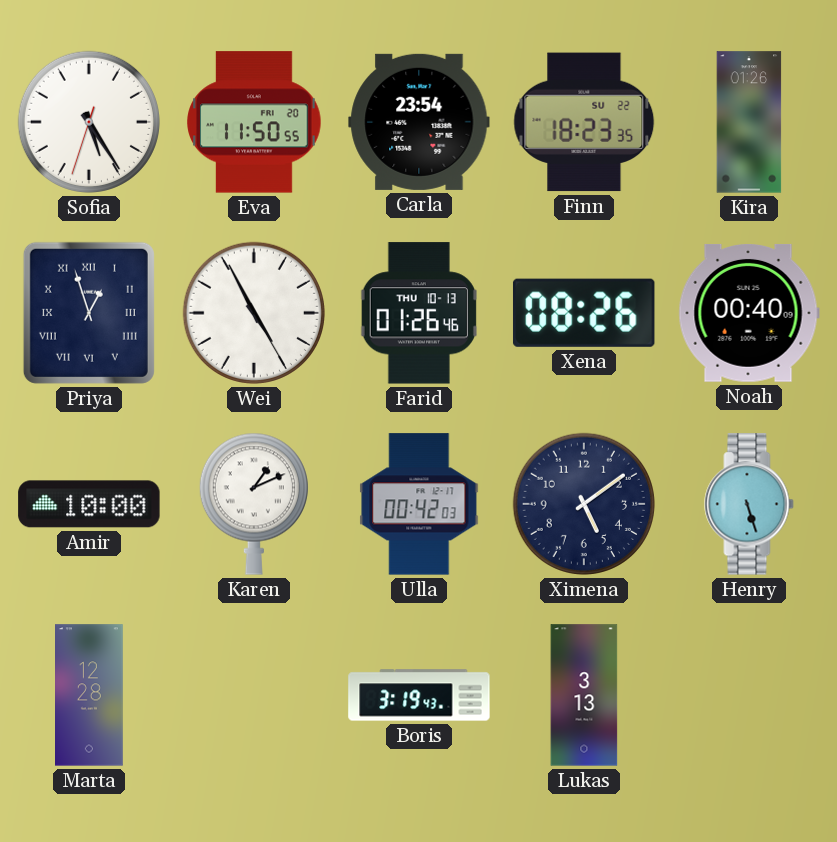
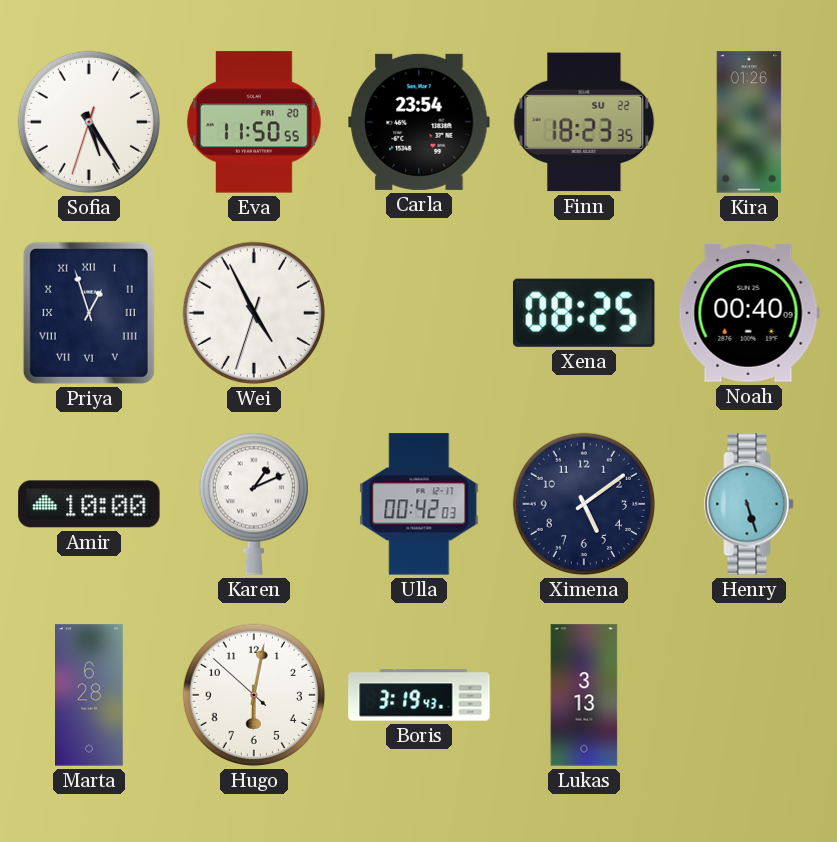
Wei: 4:55:25 -> 4:55:33
Farid: 01:26 -> none
Xena: 08:26 -> 08:25
Marta: 12:28 -> 6:28
Hugo: none -> 6:01
